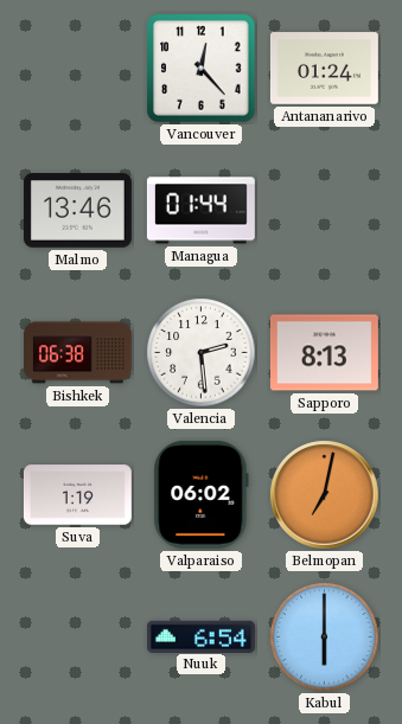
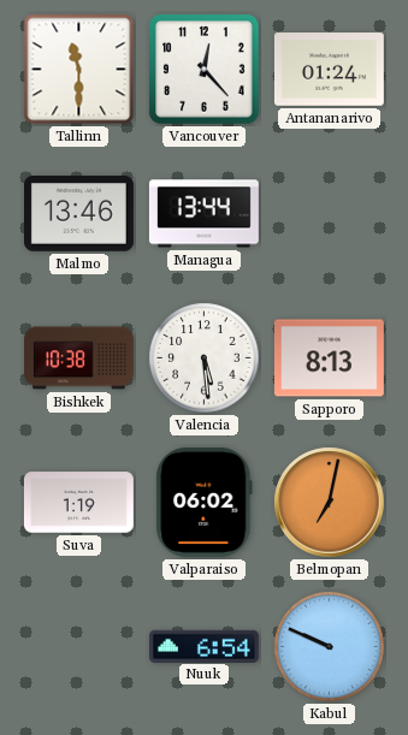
Tallinn: none -> 11:30
Managua: 01:44 -> 13:44
Bishkek: 06:38 -> 10:38
Valencia: 2:29 -> 5:29
Kabul: 6:00 -> 9:49
